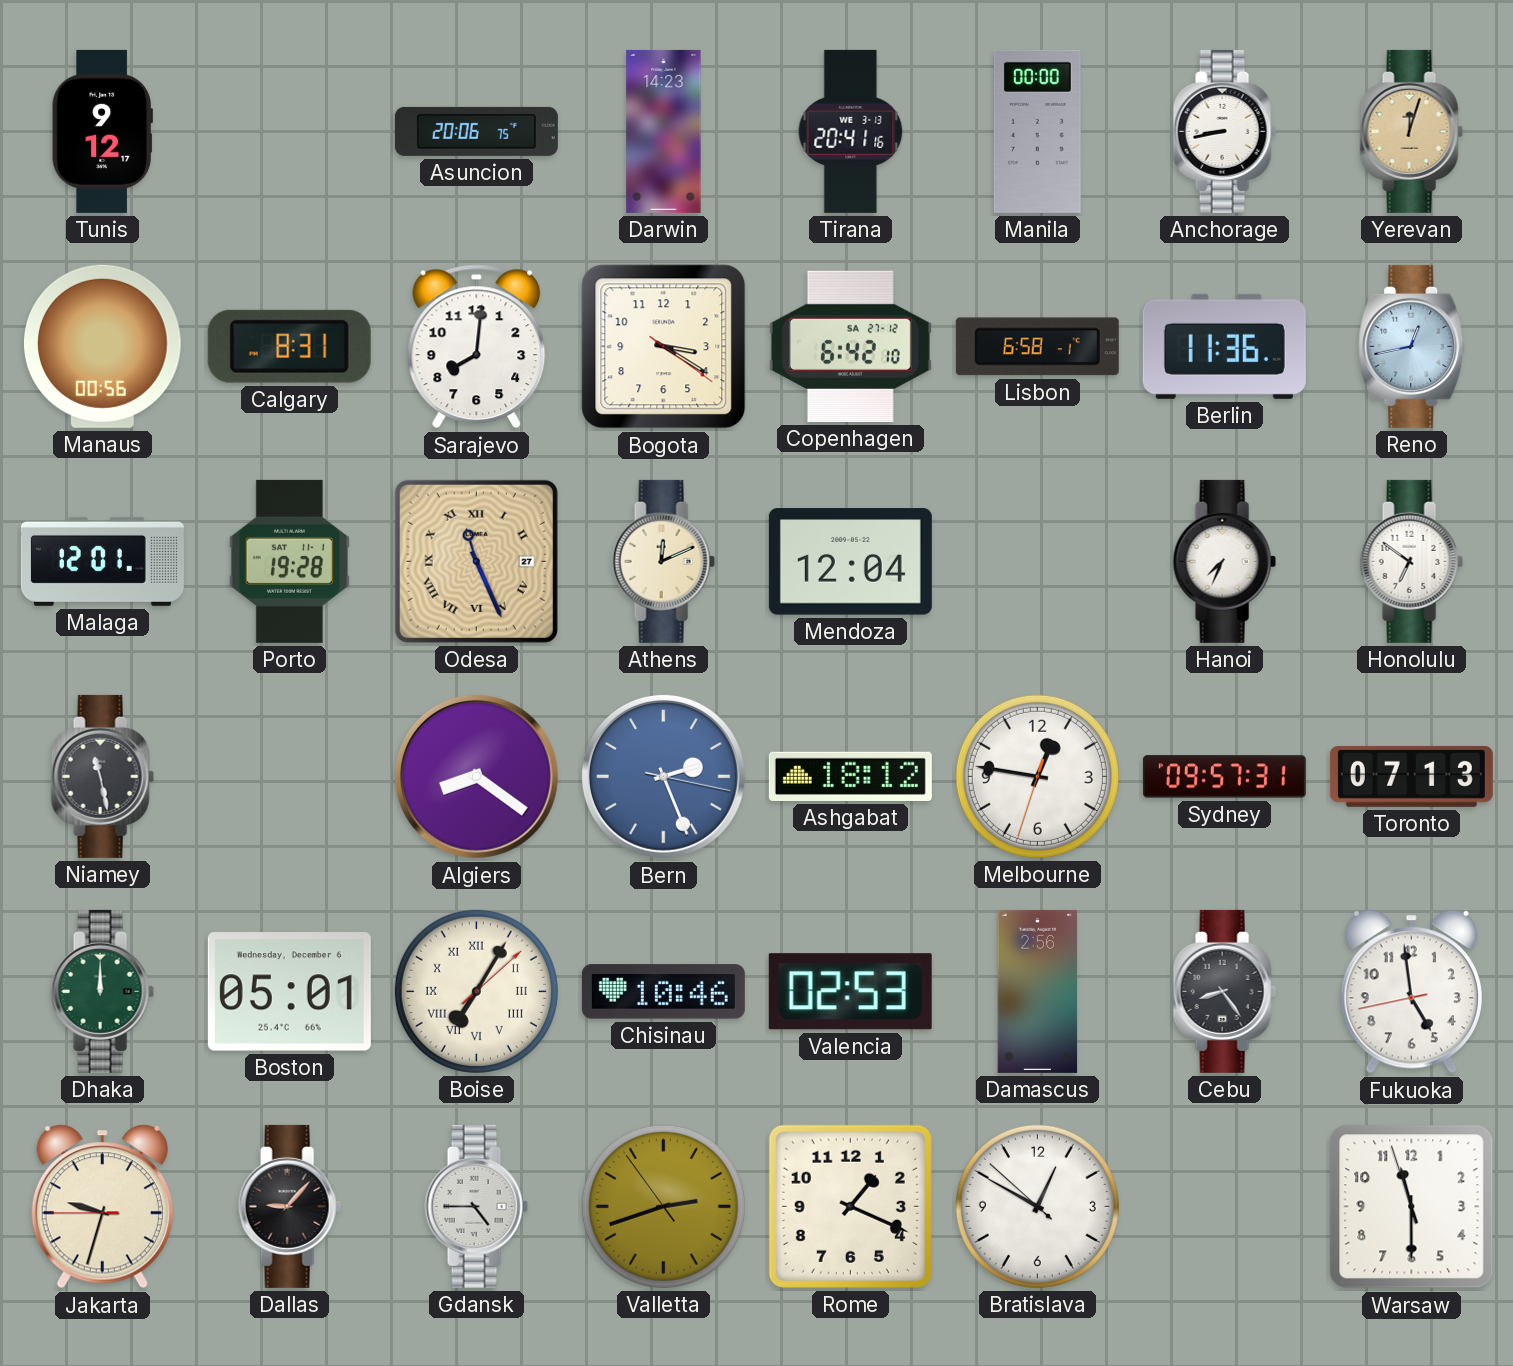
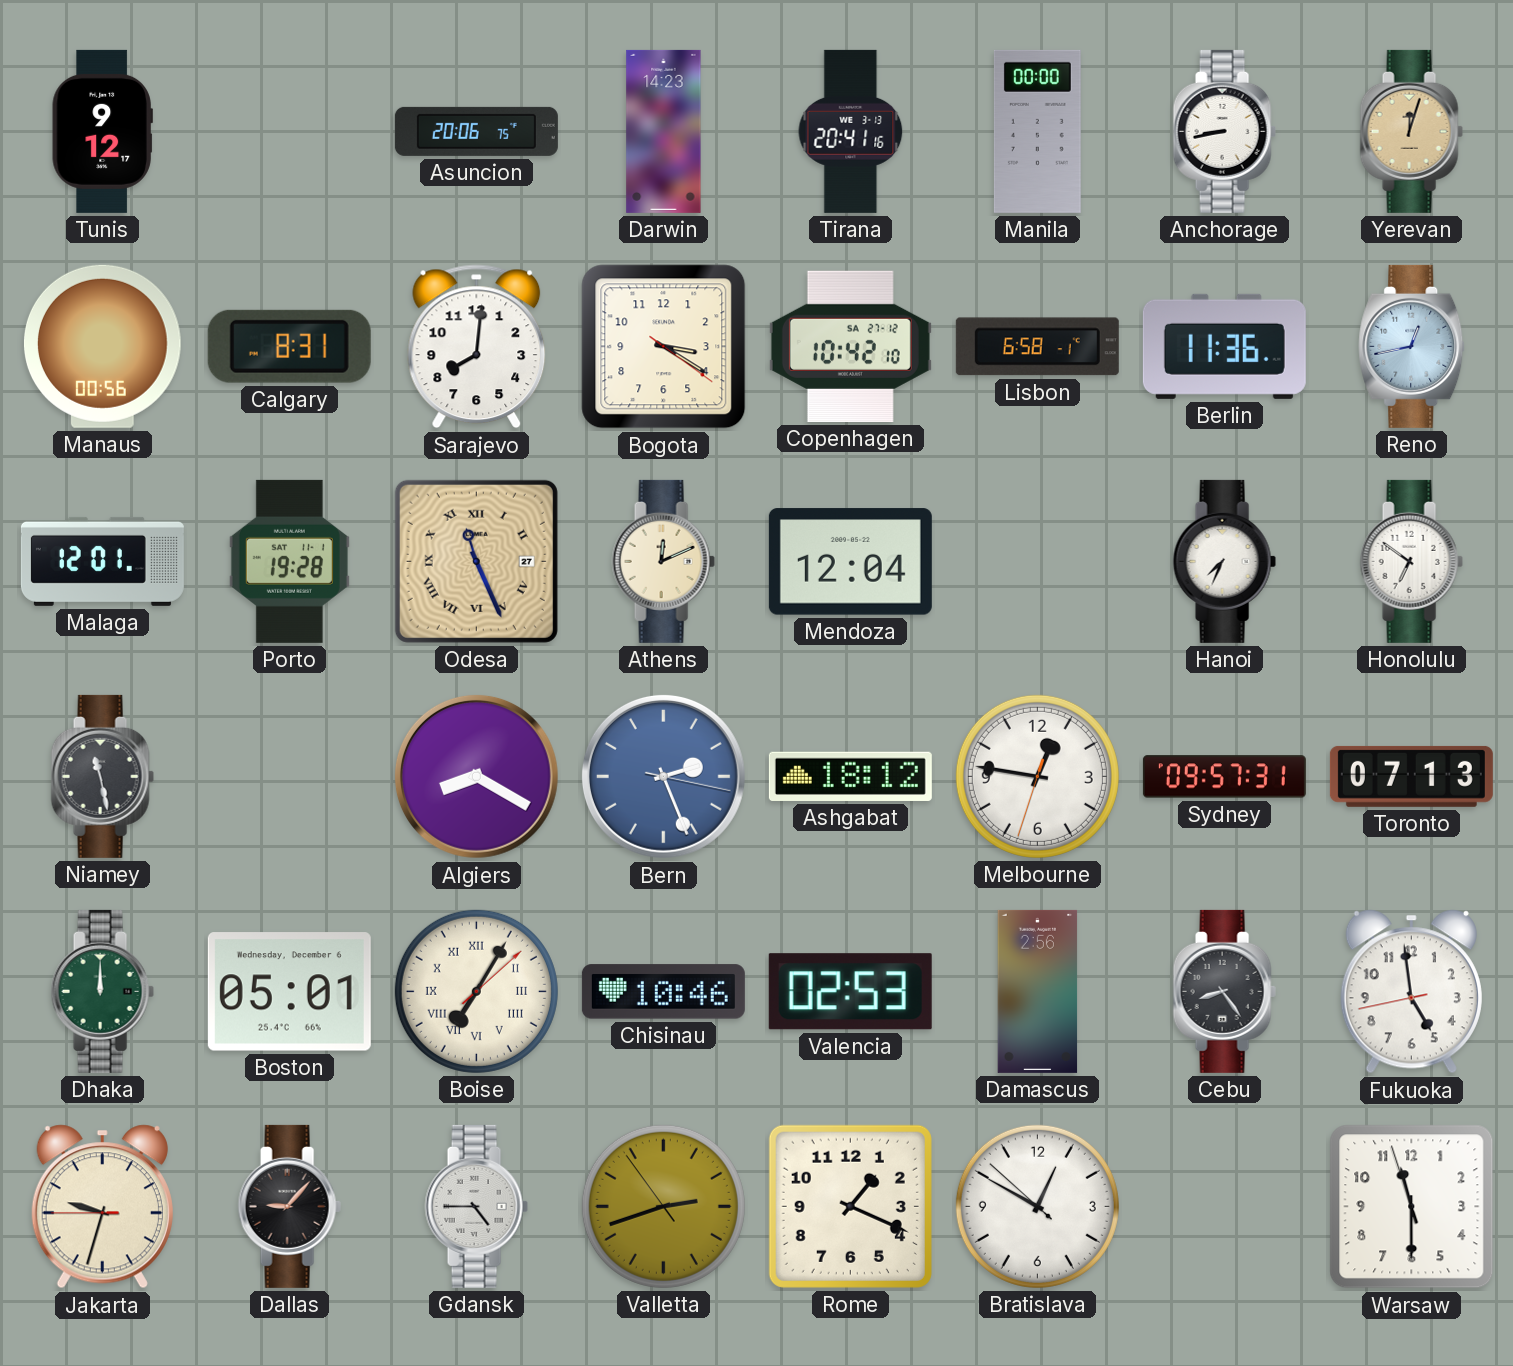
Copenhagen: 6:42 -> 10:42
Algiers: 8:21 -> 8:20
